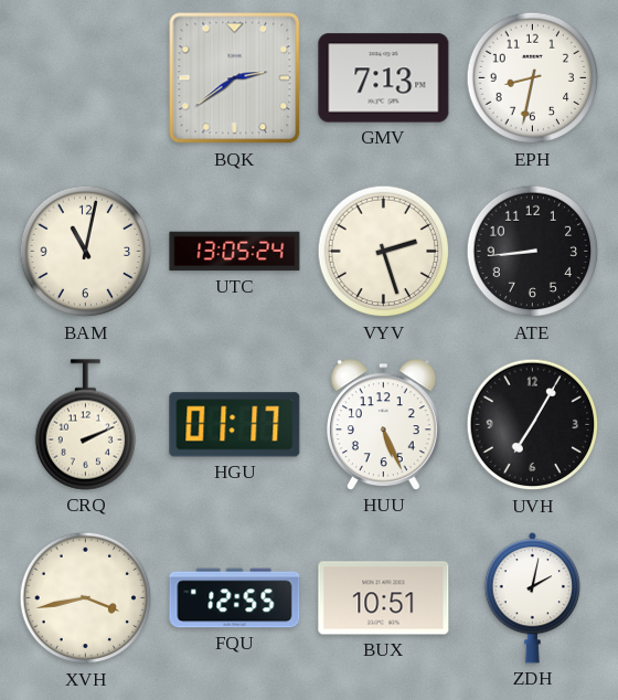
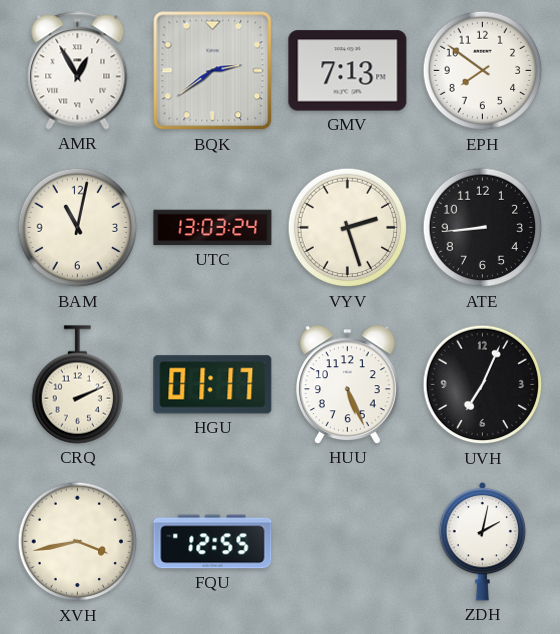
AMR: none -> 12:55
EPH: 8:32 -> 7:51
UTC: 13:05 -> 13:03
UVH: 7:05 -> 7:04
BUX: 10:51 -> none
